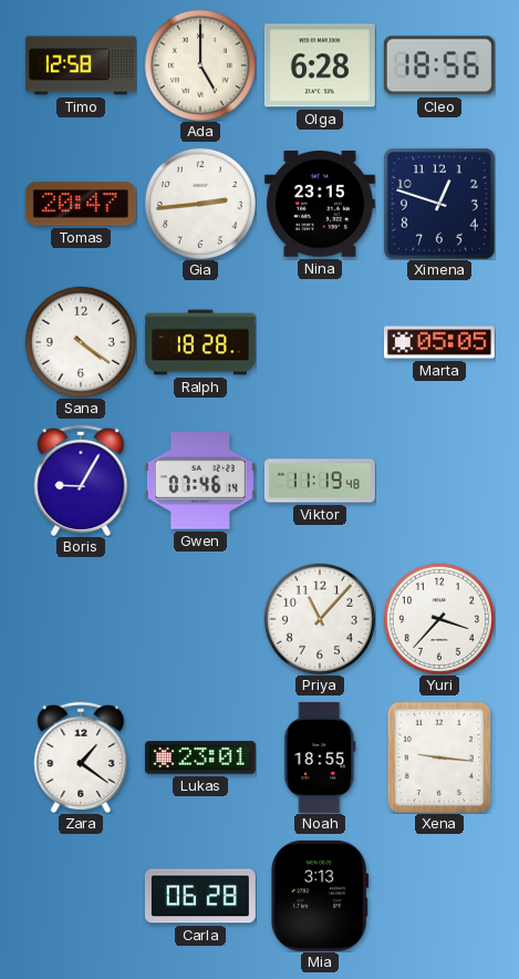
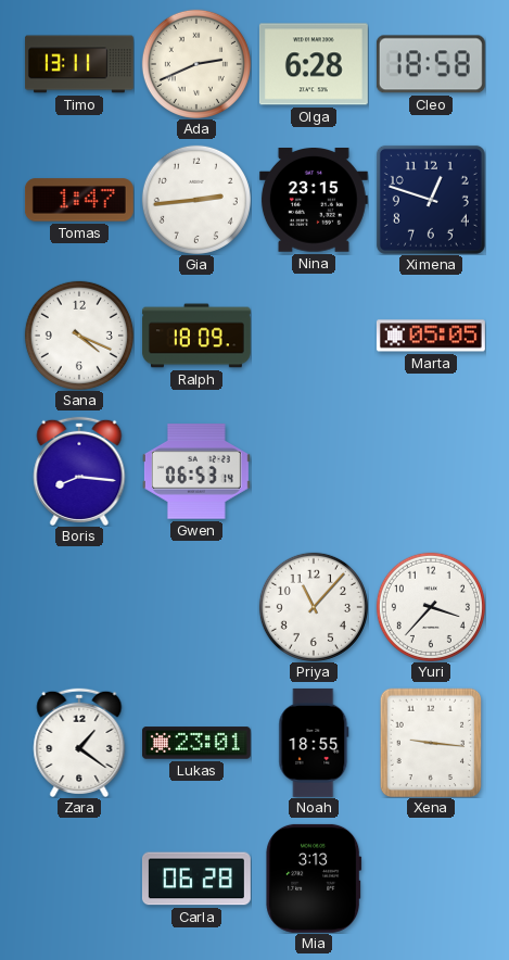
Timo: 12:58 -> 13:11
Ada: 5:00 -> 2:41
Cleo: 18:56 -> 18:58
Tomas: 20:47 -> 1:47
Sana: 4:21 -> 4:19
Ralph: 18:28 -> 18:09
Boris: 9:05 -> 8:16
Gwen: 07:46 -> 06:53
Viktor: 11:19 -> none
